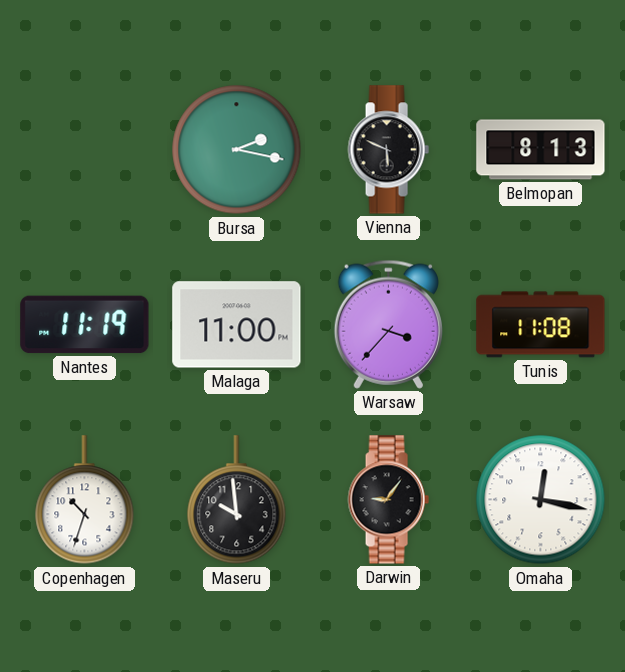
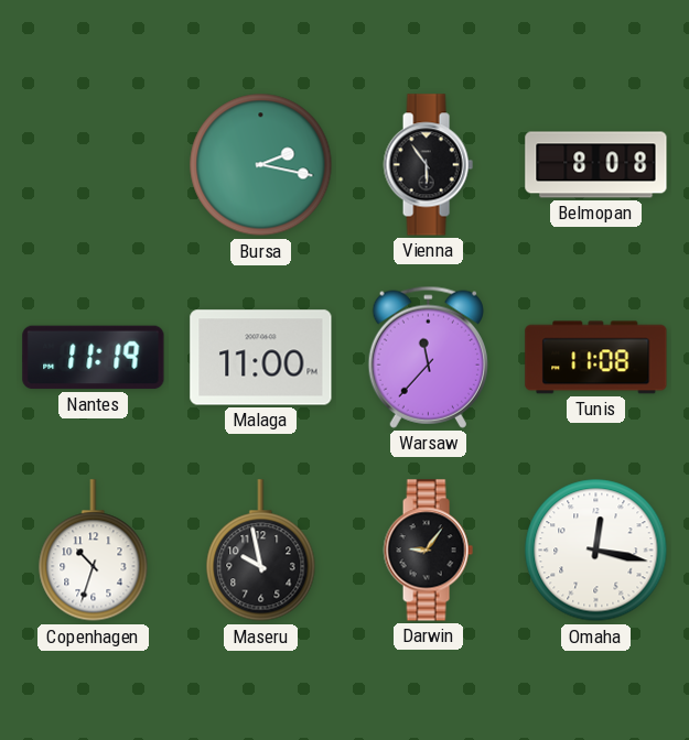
Vienna: 5:49 -> 5:54
Belmopan: 8:13 -> 8:08
Warsaw: 3:37 -> 11:37
Maseru: 9:59 -> 9:58
